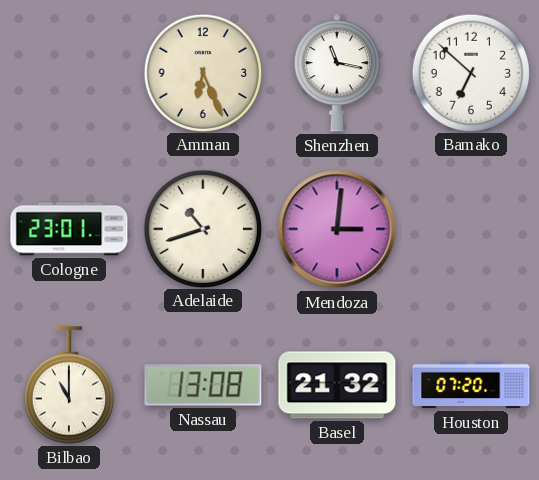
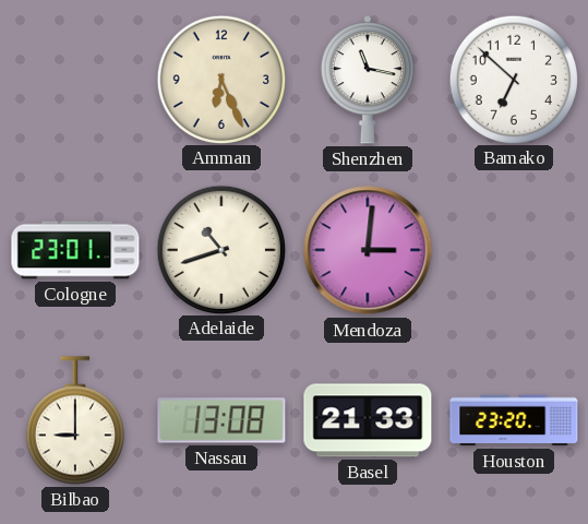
Bilbao: 11:00 -> 9:00
Basel: 21:32 -> 21:33
Houston: 07:20 -> 23:20
